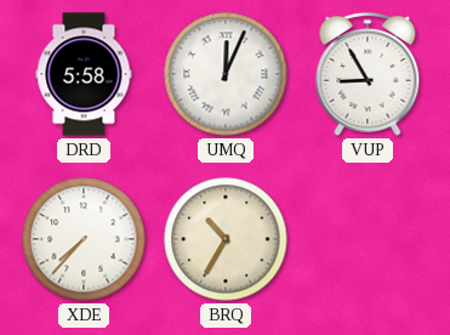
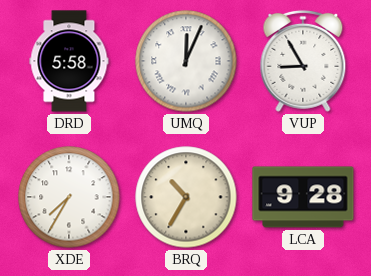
XDE: 7:37 -> 7:35
LCA: none -> 9:28
